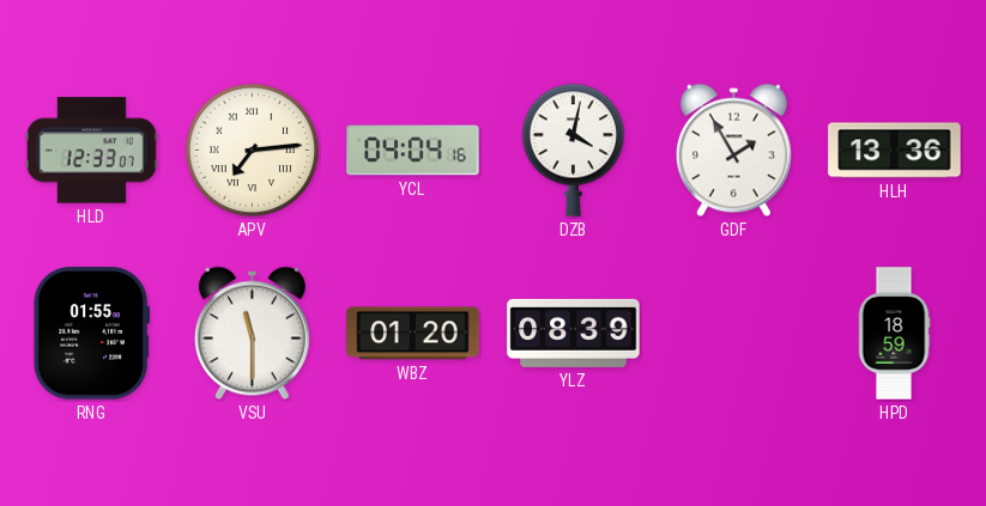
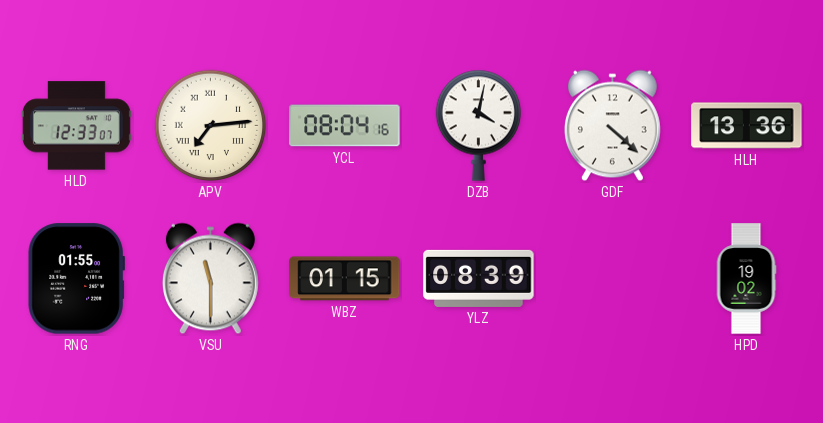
YCL: 04:04 -> 08:04
GDF: 1:55 -> 4:22
WBZ: 01:20 -> 01:15
HPD: 18:59 -> 19:02
